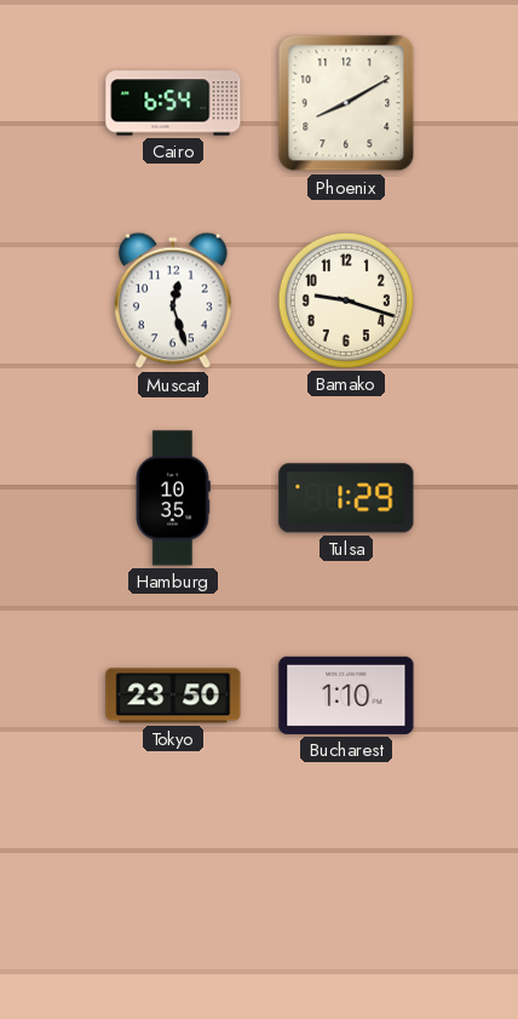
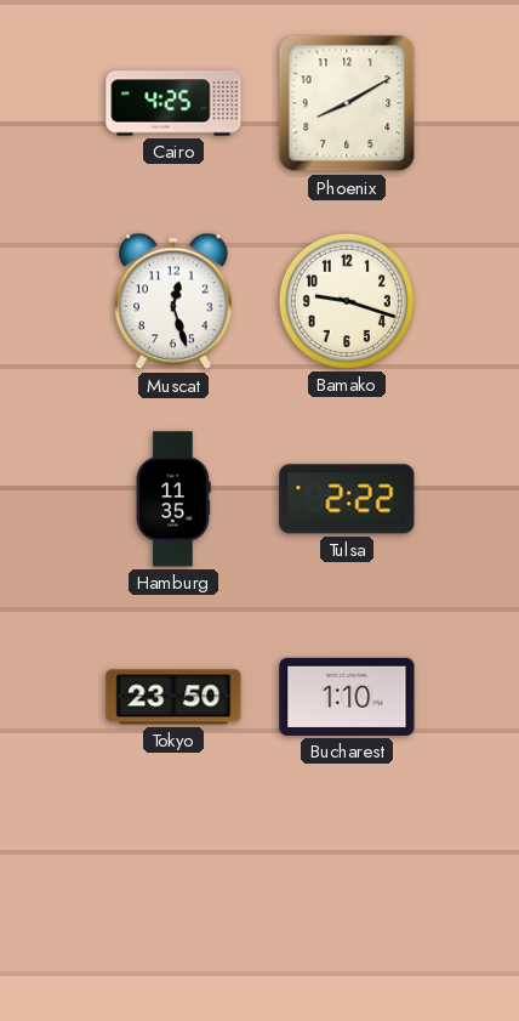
Cairo: 6:54 -> 4:25
Hamburg: 10:35 -> 11:35
Tulsa: 1:29 -> 2:22
